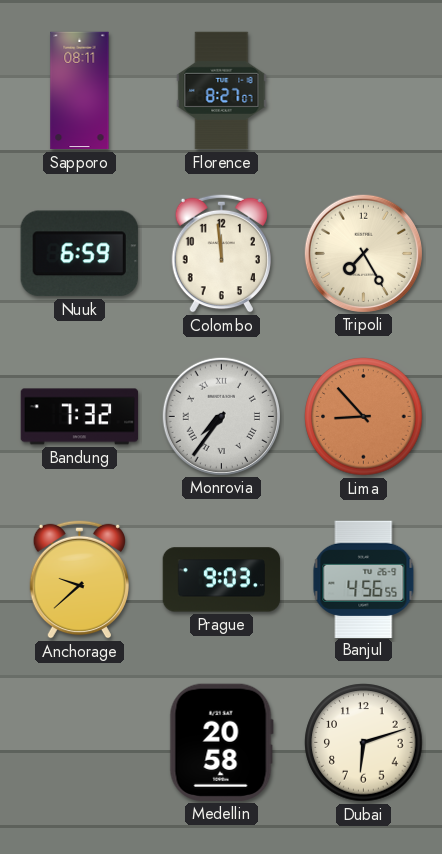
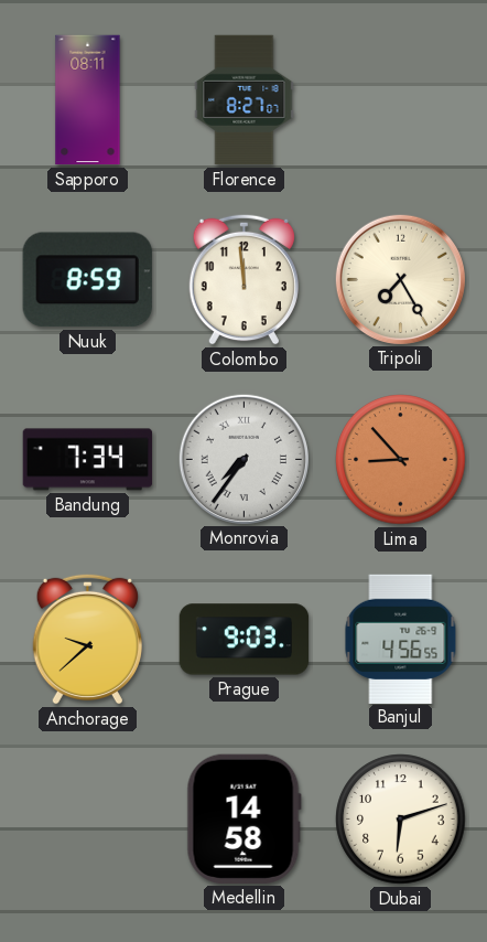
Nuuk: 6:59 -> 8:59
Bandung: 7:32 -> 7:34
Medellin: 20:58 -> 14:58
